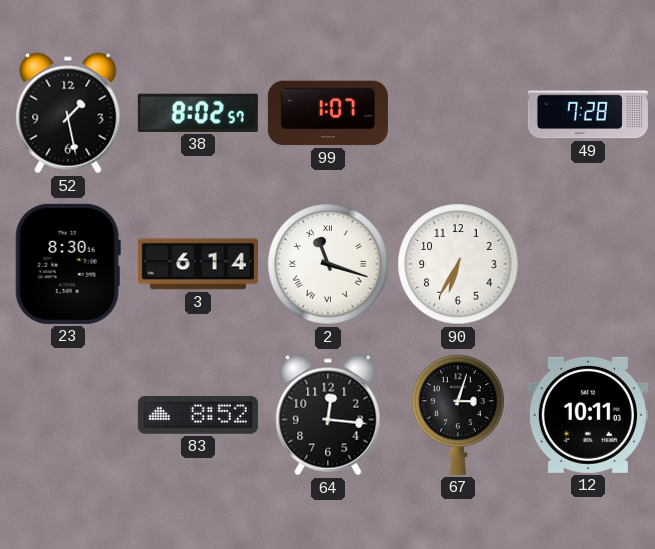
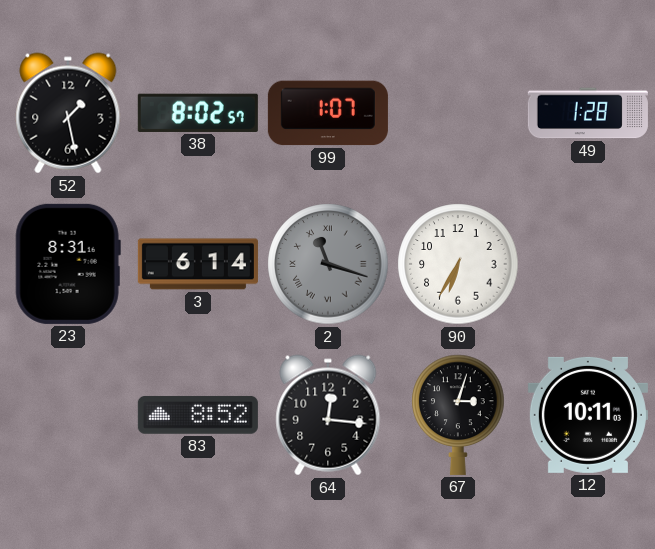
49: 7:28 -> 1:28
23: 8:30 -> 8:31
2 dial: white -> grey
